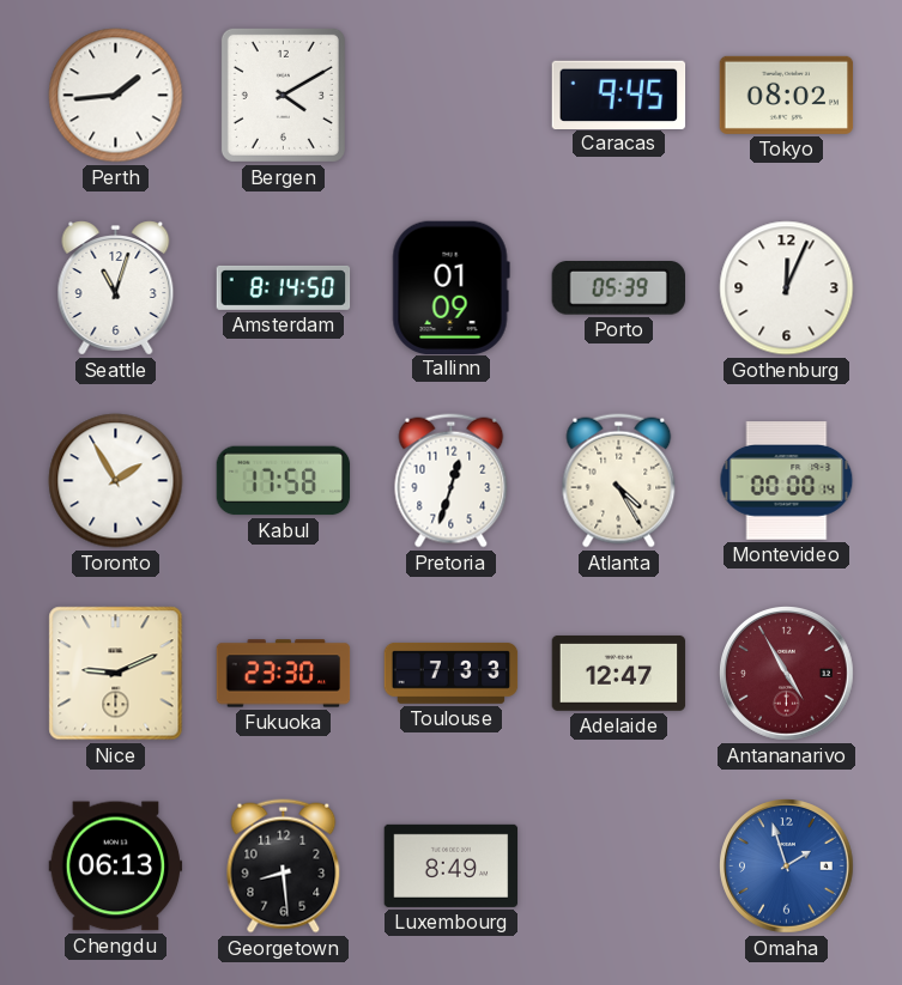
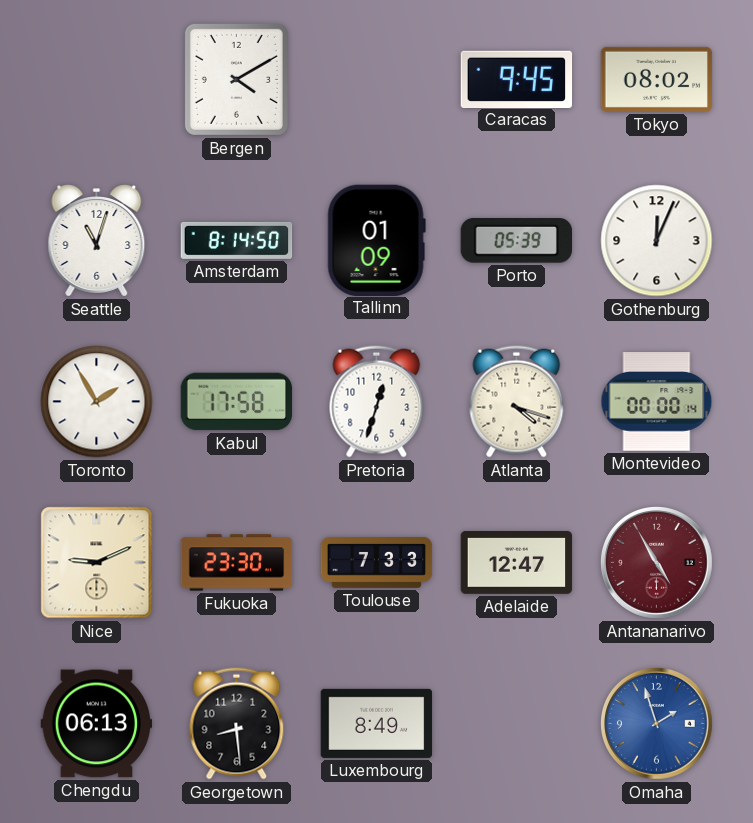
Perth: 1:44 -> none
Atlanta: 4:25 -> 4:18
